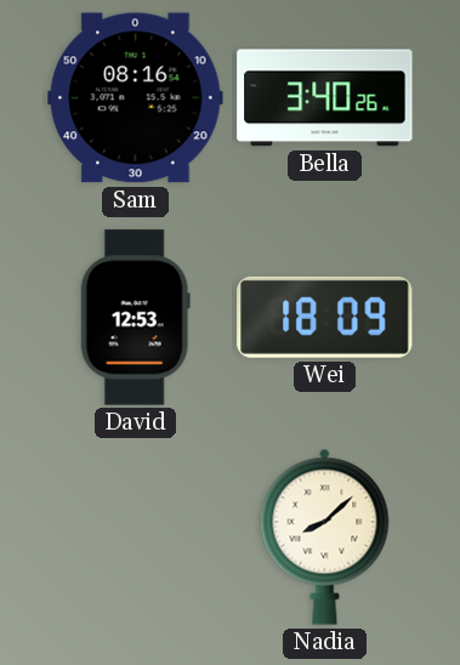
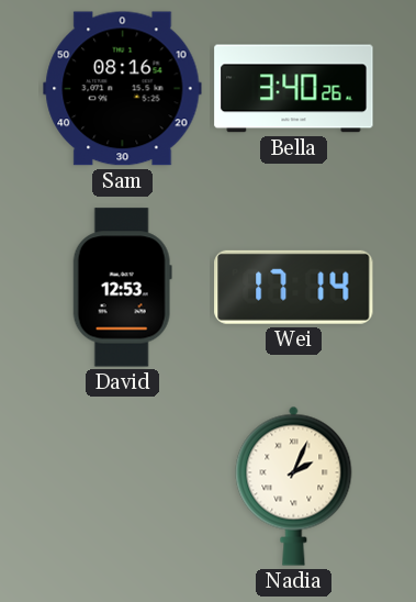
Wei: 18:09 -> 17:14
Nadia: 8:08 -> 2:04
